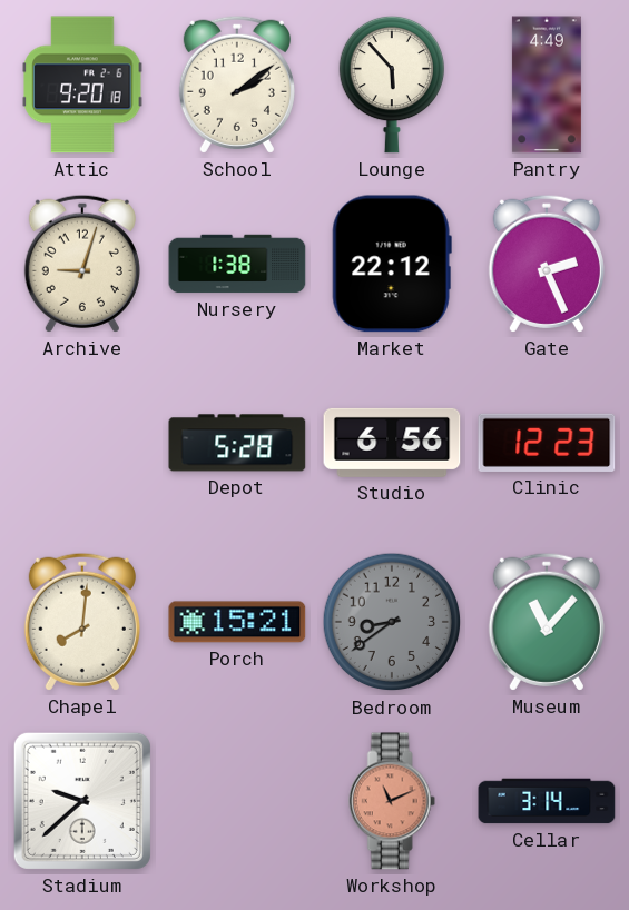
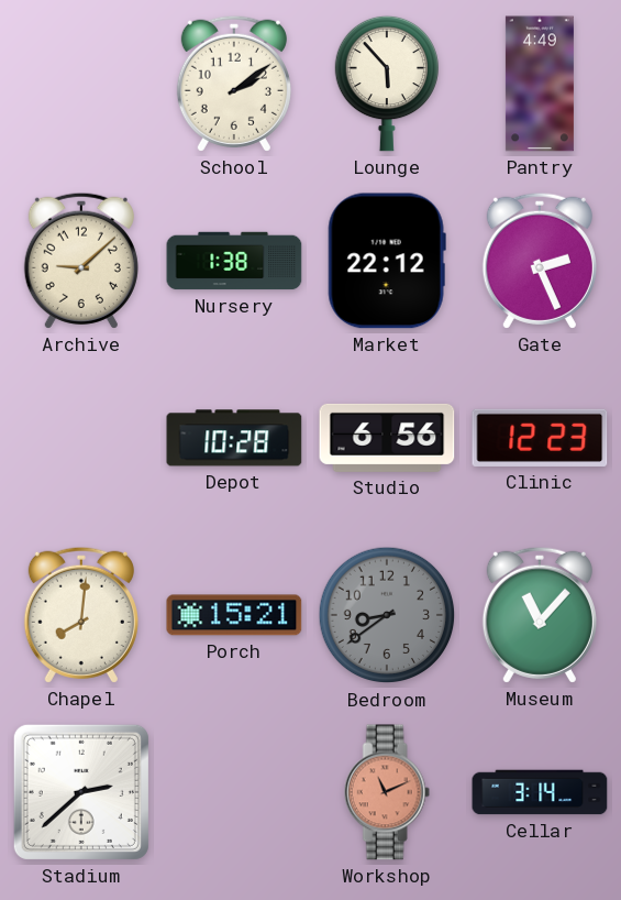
Attic: 9:20 -> none
Archive: 9:03 -> 9:08
Depot: 5:28 -> 10:28
Stadium: 9:38 -> 2:38
